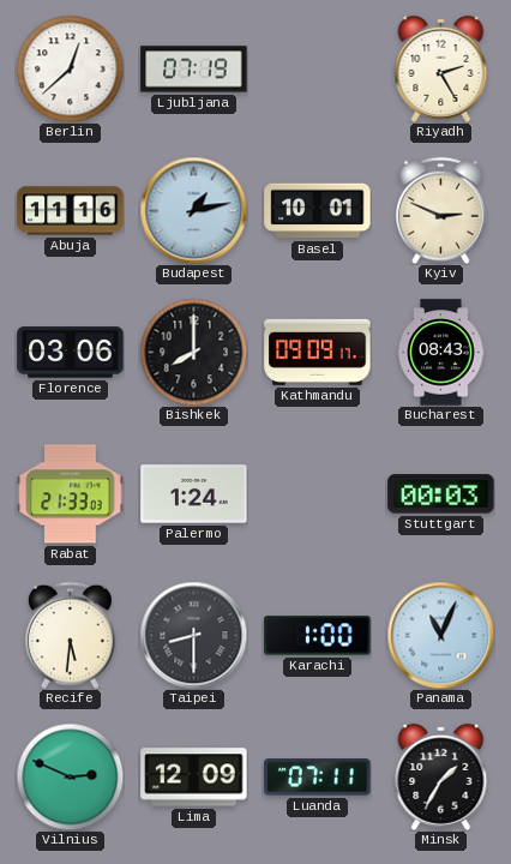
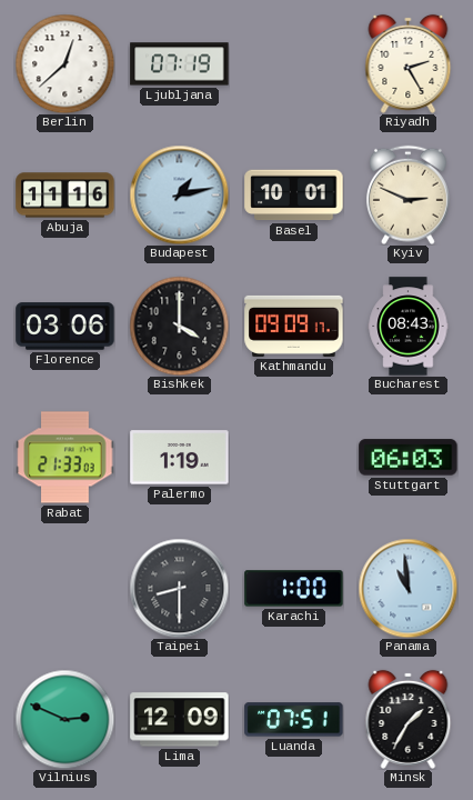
Bishkek: 8:00 -> 4:00
Palermo: 1:24 -> 1:19
Stuttgart: 00:03 -> 06:03
Recife: 5:31 -> none
Panama: 11:04 -> 10:59
Luanda: 07:11 -> 07:51
